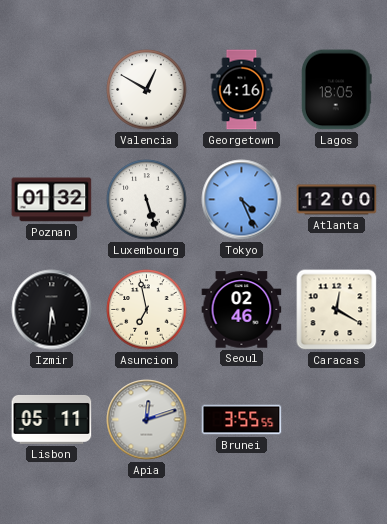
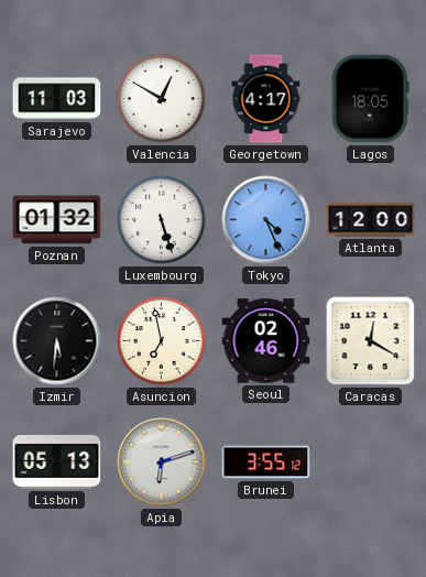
Sarajevo: none -> 11:03
Georgetown: 4:16 -> 4:17
Lisbon: 05:11 -> 05:13
Apia: 12:12 -> 6:12
Brunei: 3:55:55 -> 3:55:12
